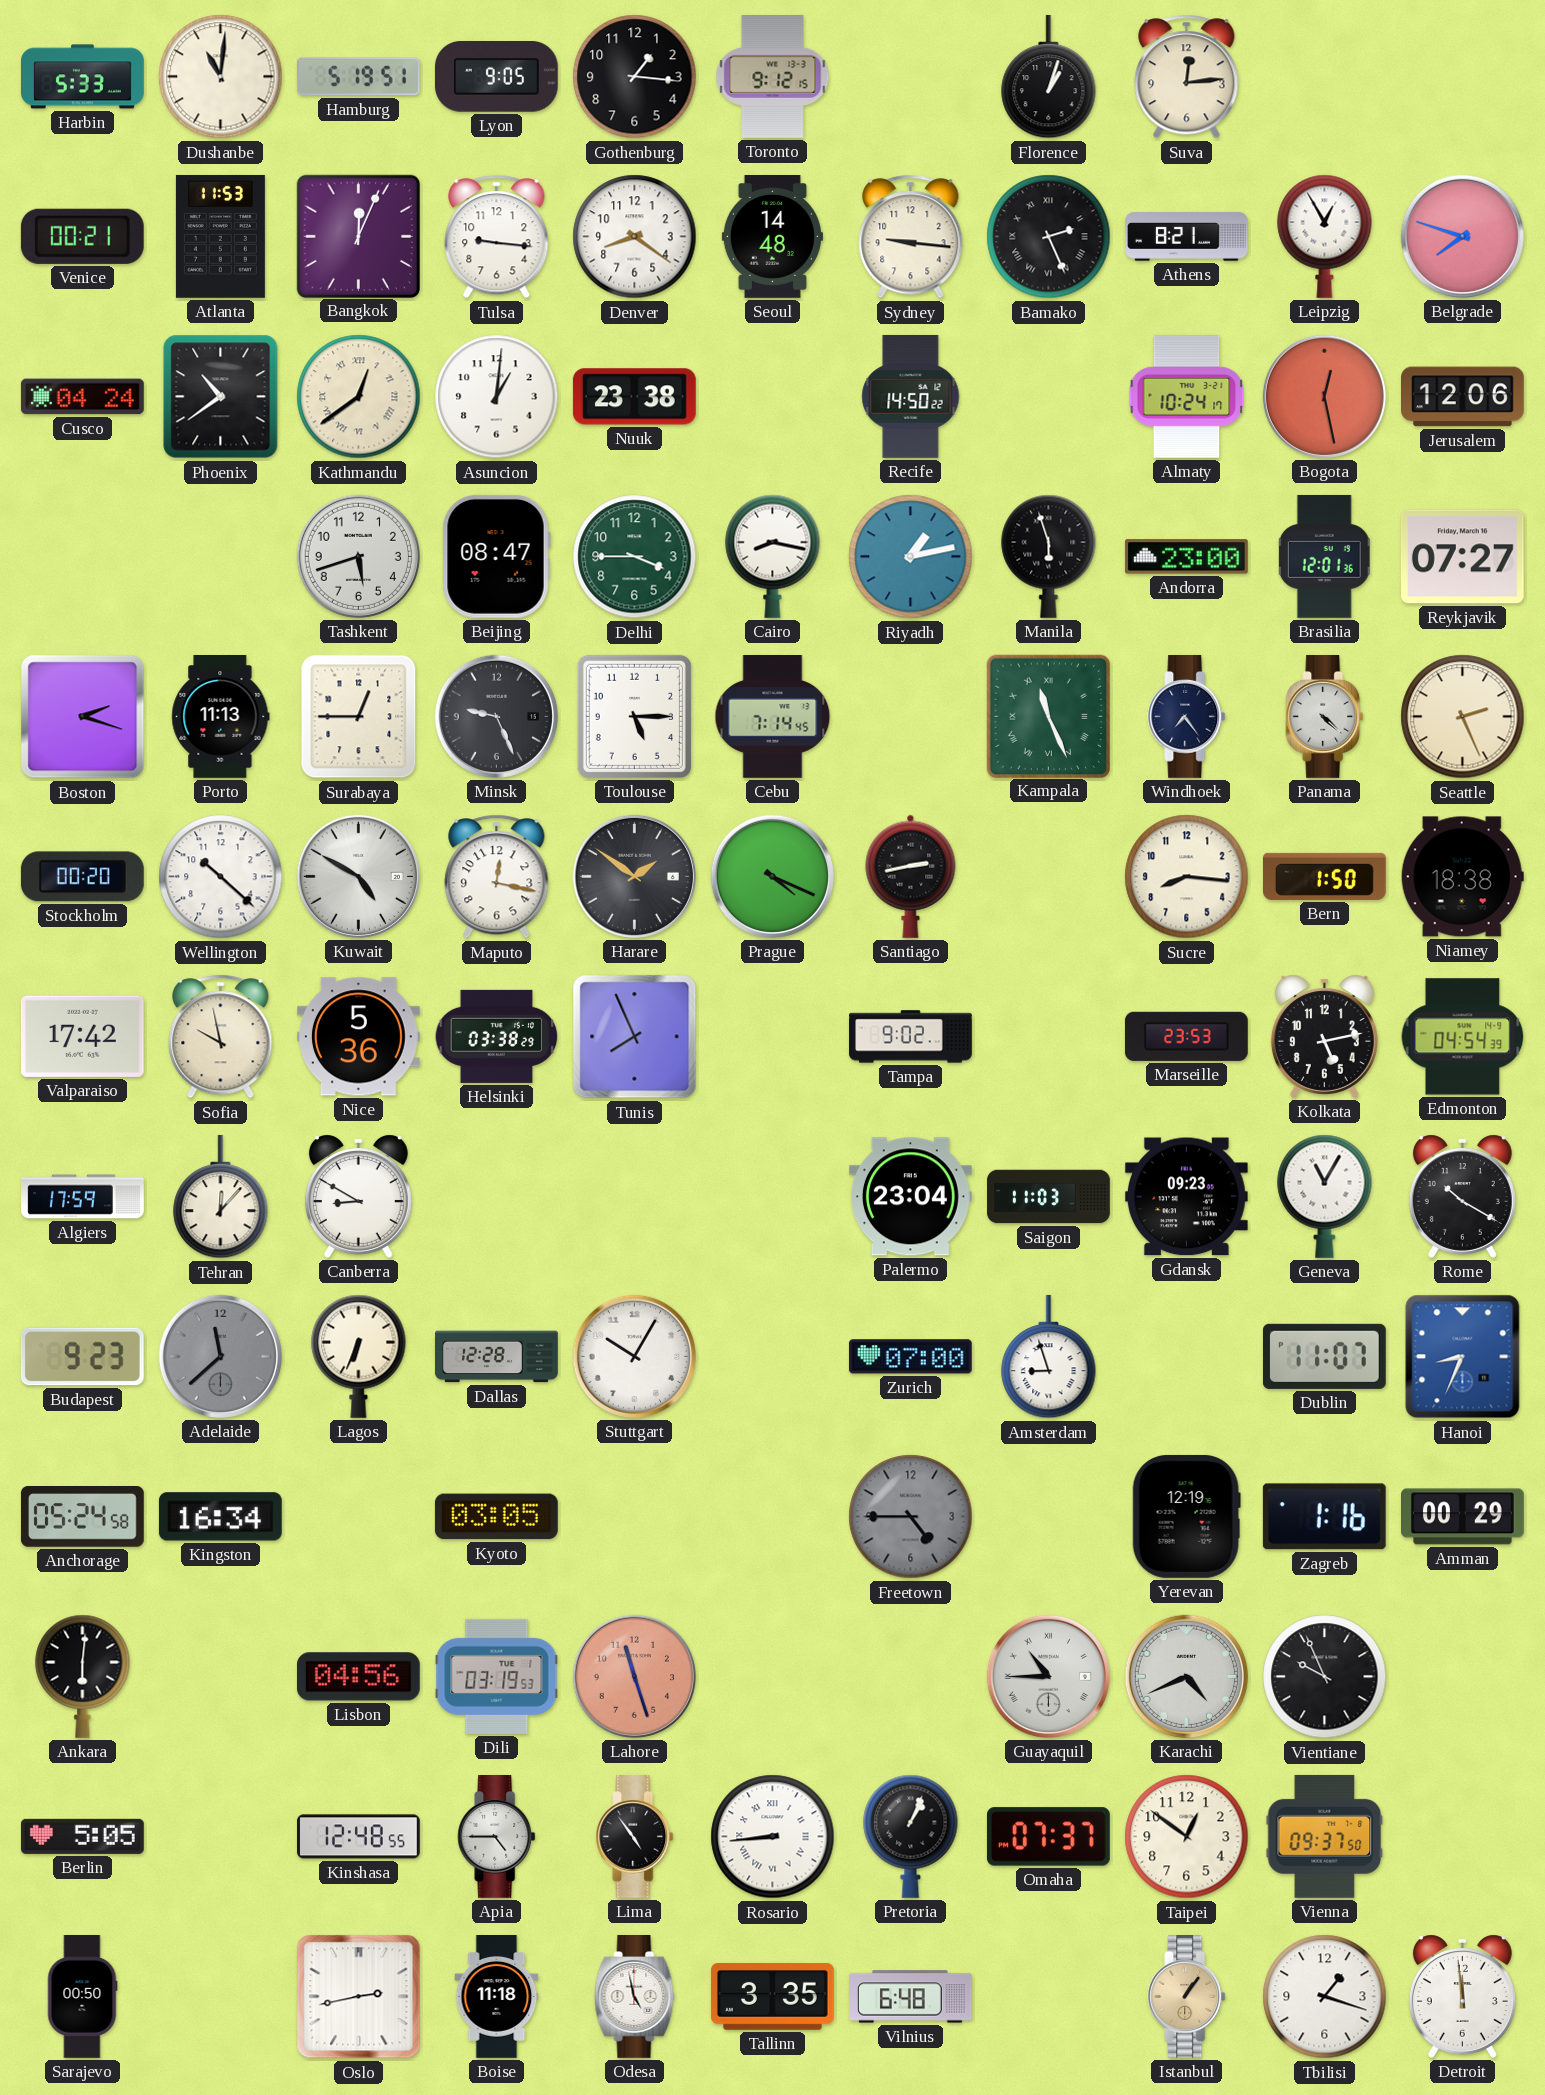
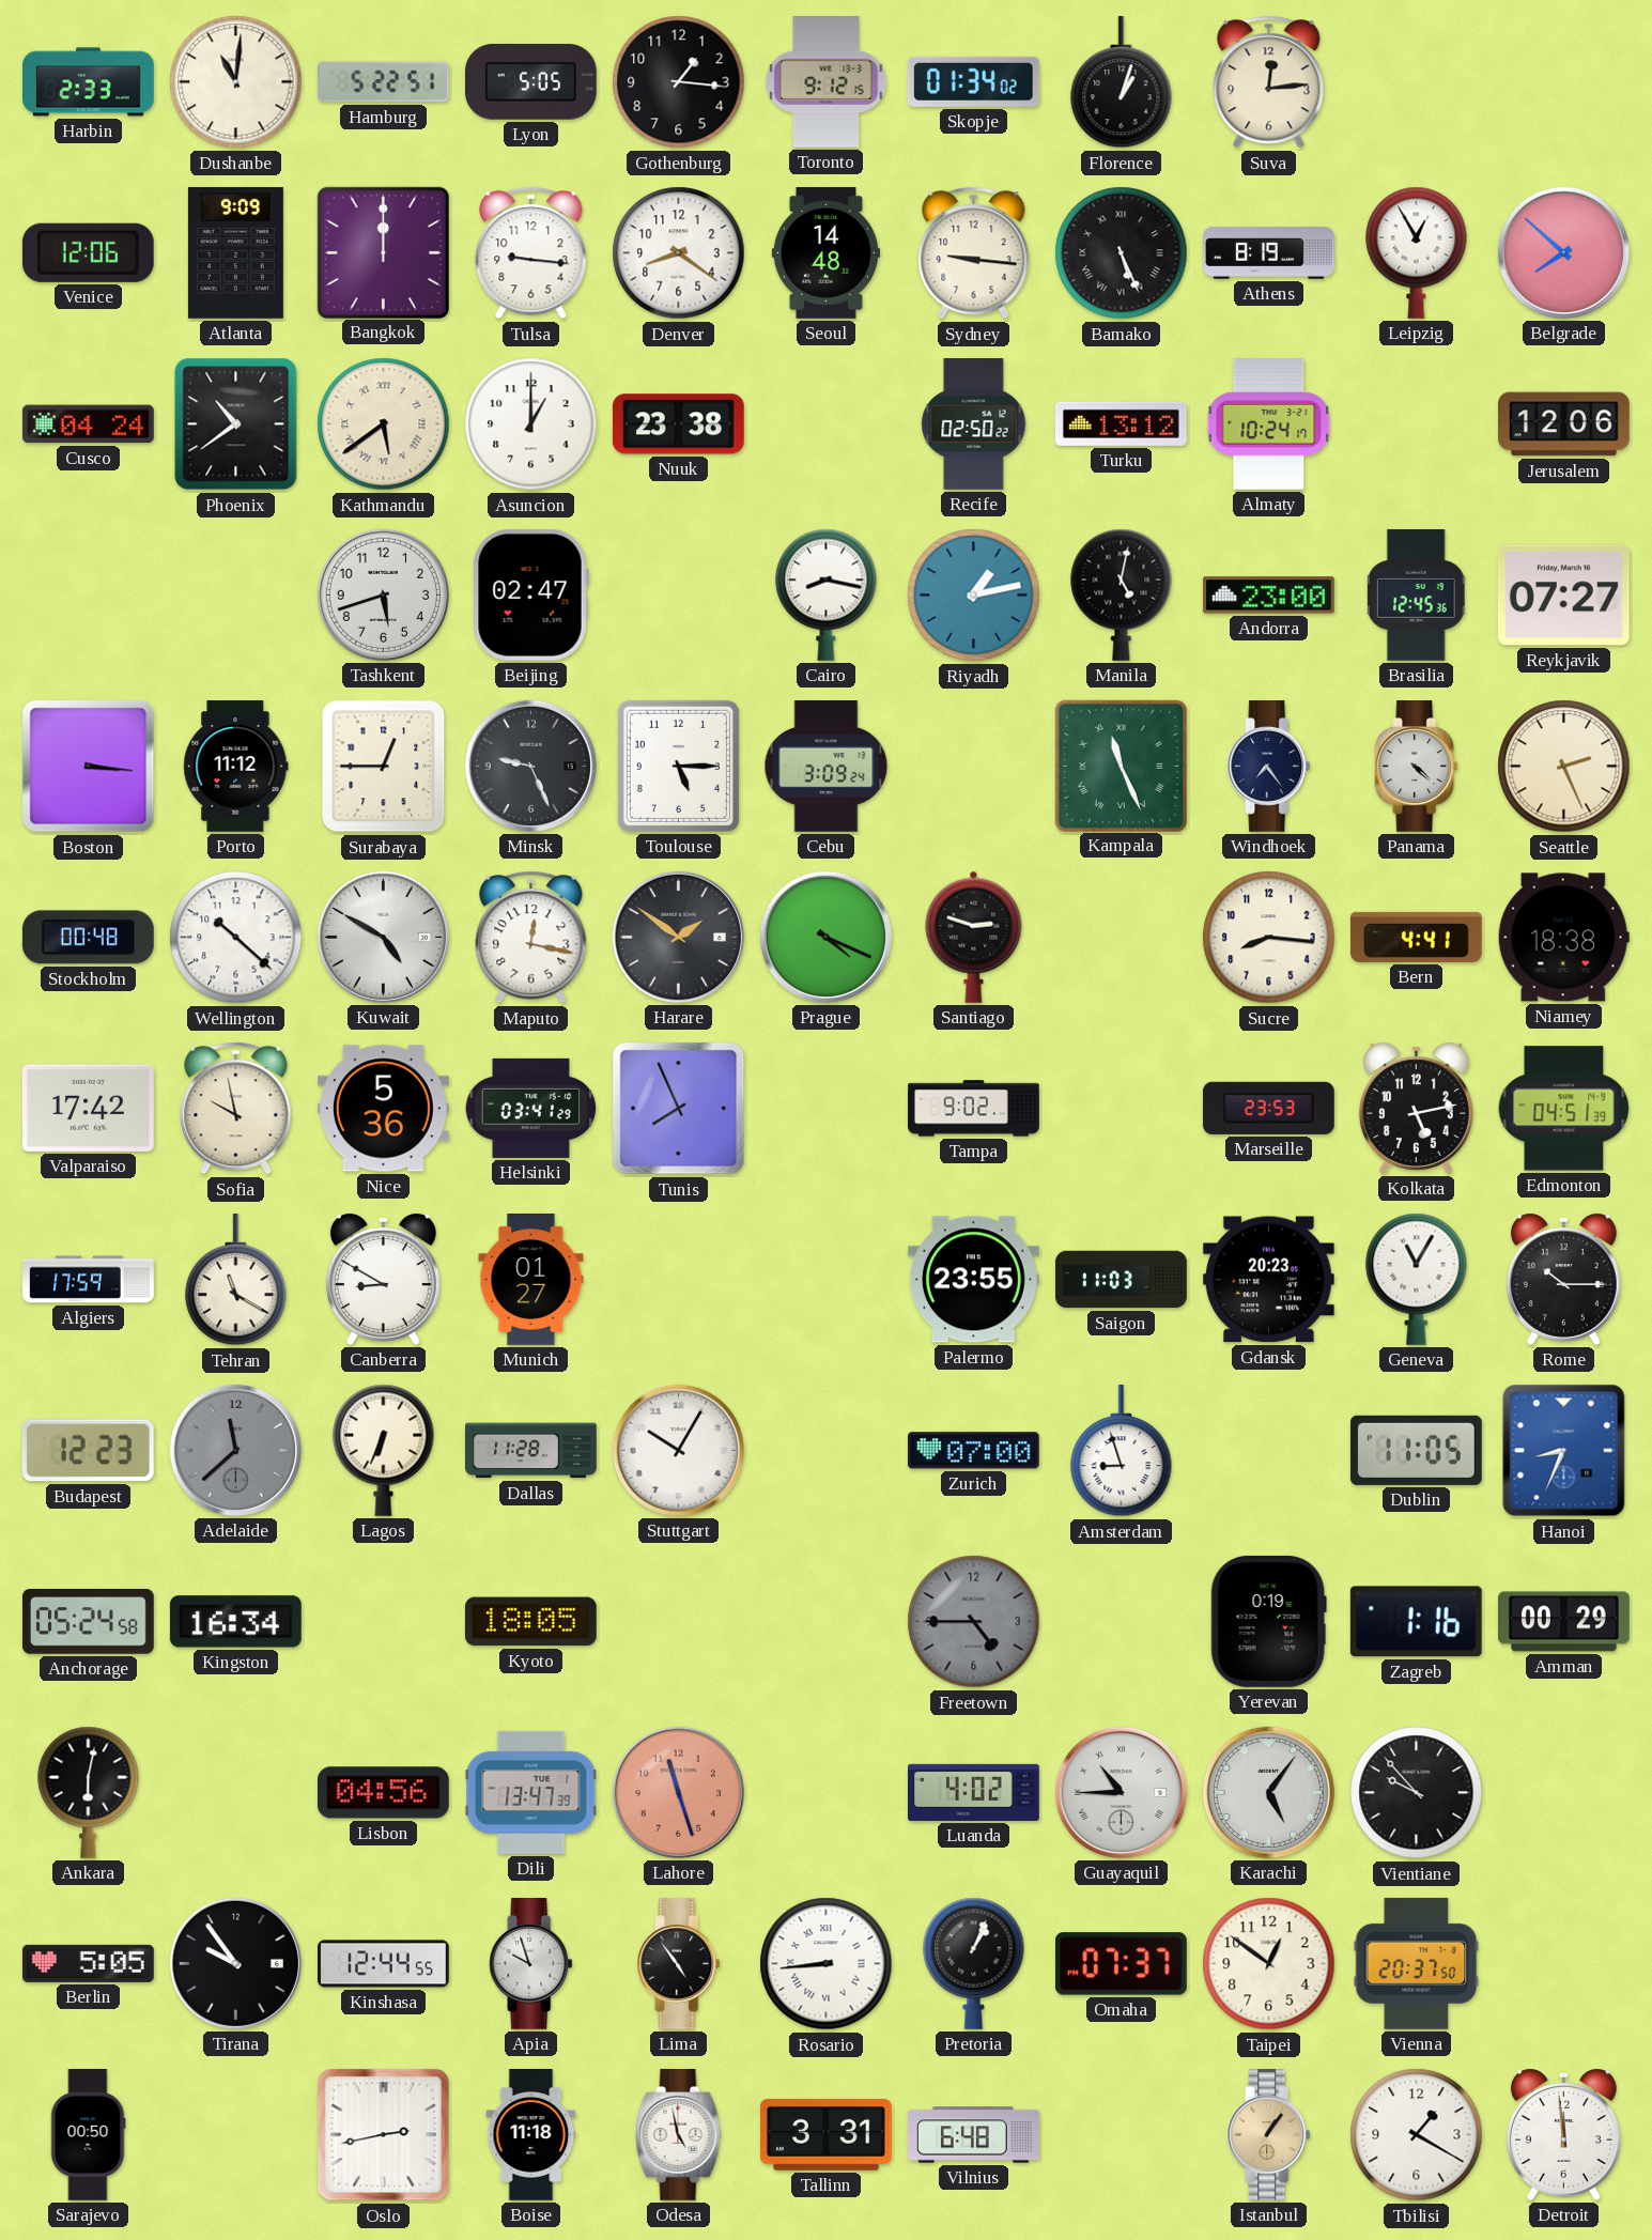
Harbin: 5:33 -> 2:33
Hamburg: 5:19 -> 5:22
Lyon: 9:05 -> 5:05
Skopje: none -> 01:34
Venice: 00:21 -> 12:06
Atlanta: 11:53 -> 9:09
Bangkok: 12:04 -> 12:00
Bamako: 2:26 -> 5:26
Athens: 8:21 -> 8:19
Belgrade: 7:48 -> 7:52
Kathmandu: 12:39 -> 5:39
Asuncion: 1:01 -> 1:00
Recife: 14:50 -> 02:50
Turku: none -> 13:12
Bogota: 12:28 -> none
Beijing: 08:47 -> 02:47
Delhi: 3:45 -> none
Manila: 5:57 -> 5:02
Brasilia: 12:01 -> 12:45
Boston: 2:18 -> 3:16
Porto: 11:13 -> 11:12
Cebu: 7:14 -> 3:09
Stockholm: 00:20 -> 00:48
Santiago: 2:43 -> 2:48
Bern: 1:50 -> 4:41
Helsinki: 03:38 -> 03:41
Edmonton: 04:54 -> 04:51
Tehran: 12:07 -> 11:20
Munich: none -> 01:27
Palermo: 23:04 -> 23:55
Gdansk: 09:23 -> 20:23
Rome: 10:20 -> 10:15
Budapest: 9:23 -> 12:23
Dallas: 12:28 -> 11:28
Dublin: 11:07 -> 11:05
Kyoto: 03:05 -> 18:05
Yerevan: 12:19 -> 0:19
Ankara: 6:01 -> 6:02
Dili: 03:19 -> 13:47
Luanda: none -> 4:02
Karachi: 4:41 -> 5:06
Vientiane: 9:56 -> 9:53
Tirana: none -> 9:54
Kinshasa: 12:48 -> 12:44
Apia: 4:45 -> 9:57
Vienna: 09:37 -> 20:37
Tallinn: 3:35 -> 3:31
Tbilisi: 1:18 -> 1:20
